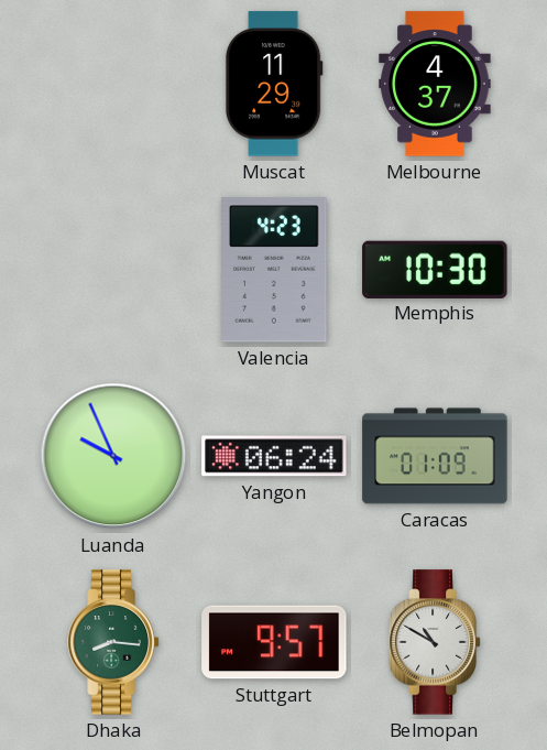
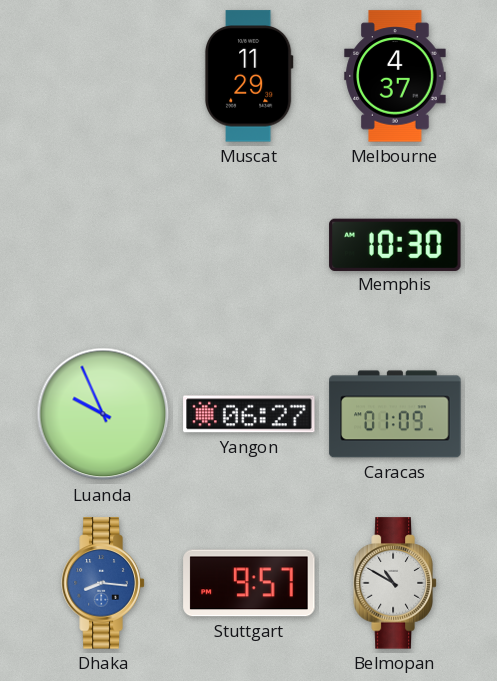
Valencia: 4:23 -> none
Yangon: 06:24 -> 06:27
Dhaka dial: green -> blue
